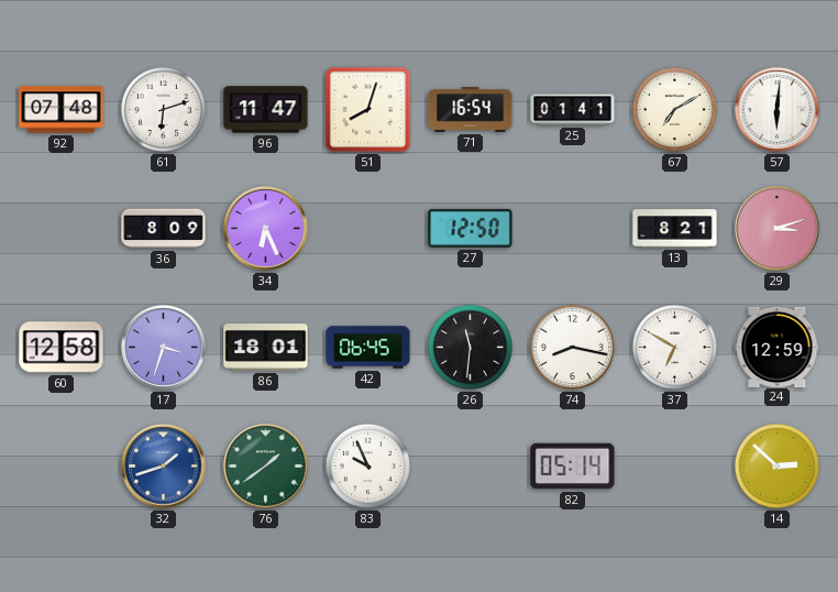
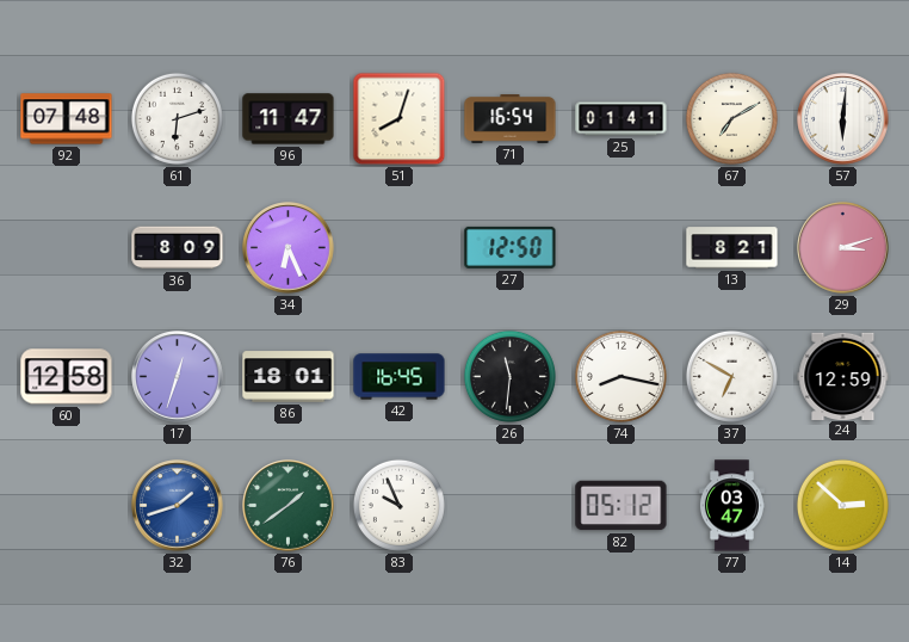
17: 3:33 -> 12:33
42: 06:45 -> 16:45
82: 05:14 -> 05:12
77: none -> 03:47
